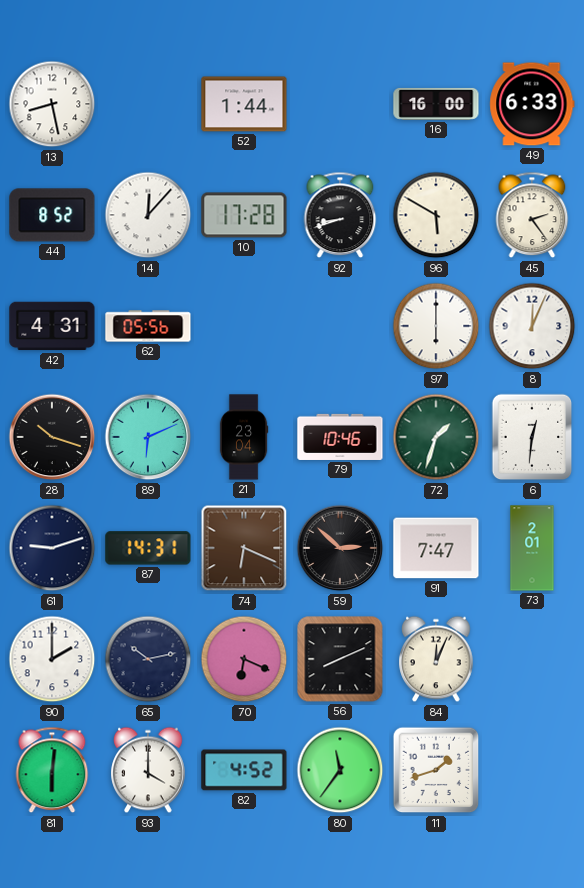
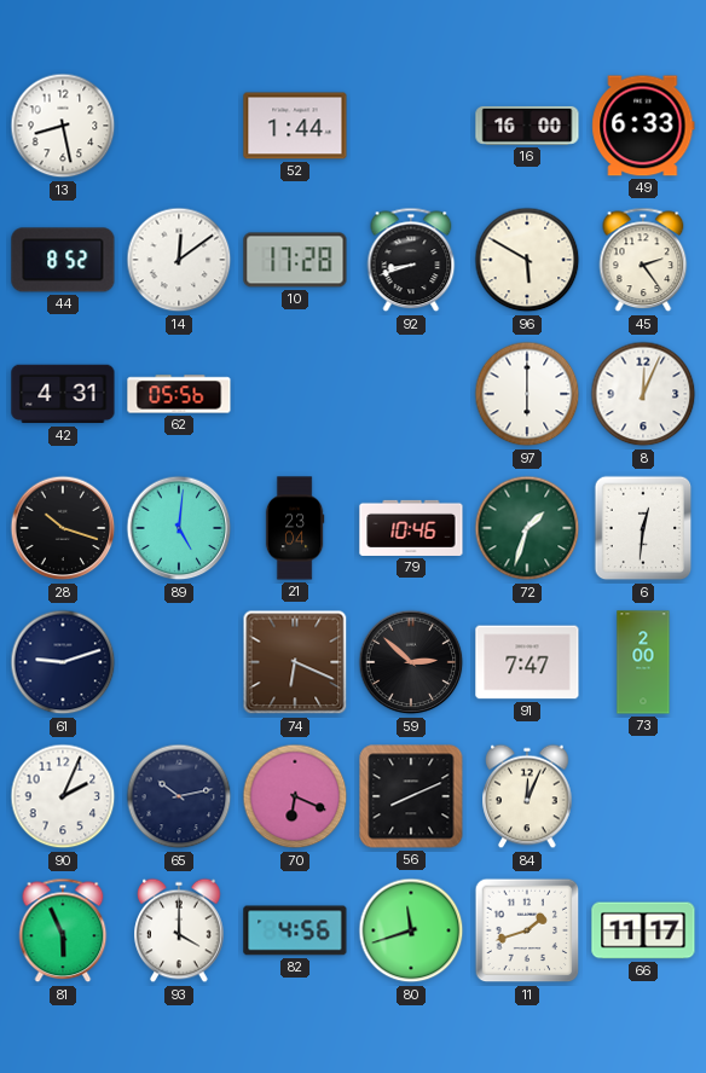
14: 12:07 -> 12:09
89: 6:11 -> 5:01
87: 14:31 -> none
73: 2:01 -> 2:00
90: 2:00 -> 2:04
81: 6:01 -> 5:56
82: 4:52 -> 4:56
80: 11:36 -> 11:42
66: none -> 11:17
